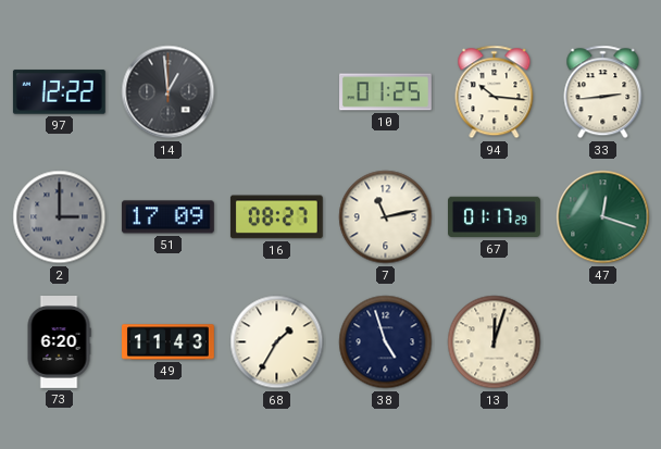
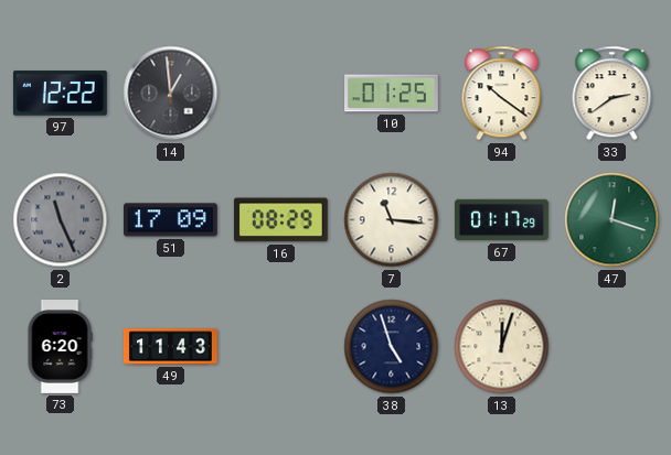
94: 10:16 -> 10:21
33: 2:44 -> 2:39
2: 3:00 -> 11:26
16: 08:27 -> 08:29
7: 11:13 -> 11:16
68: 1:35 -> none
